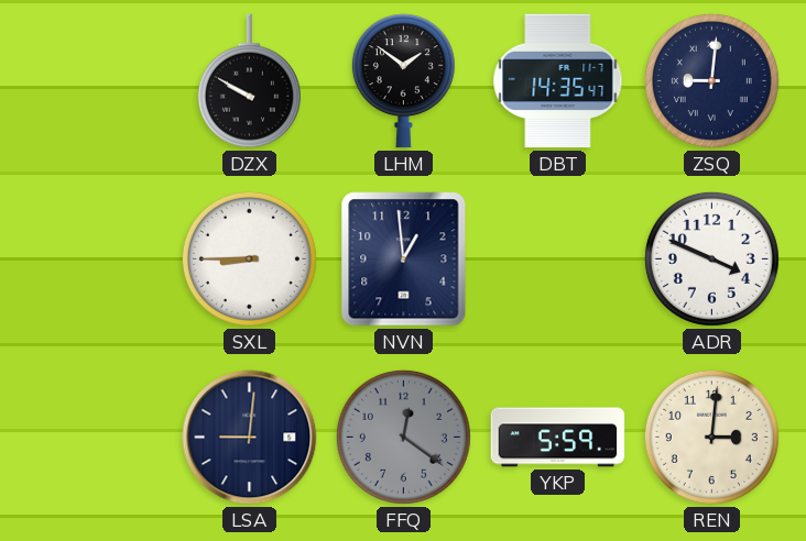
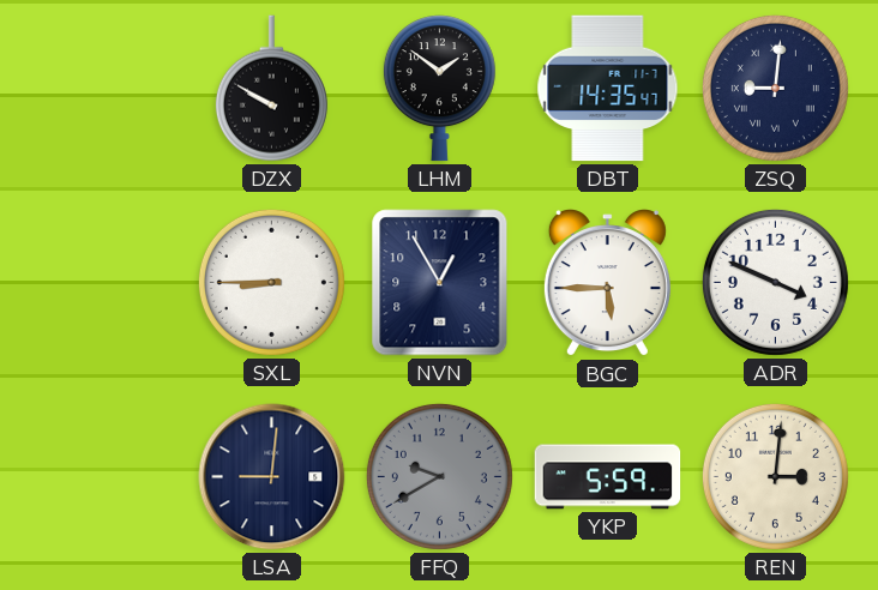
NVN: 12:59 -> 12:55
BGC: none -> 5:45
FFQ: 12:21 -> 9:40
